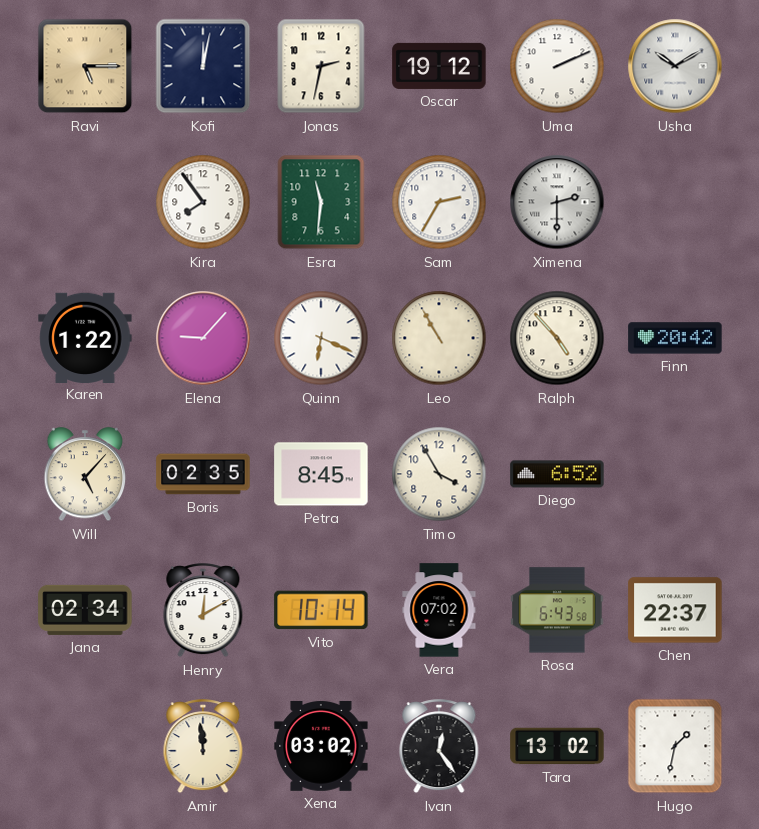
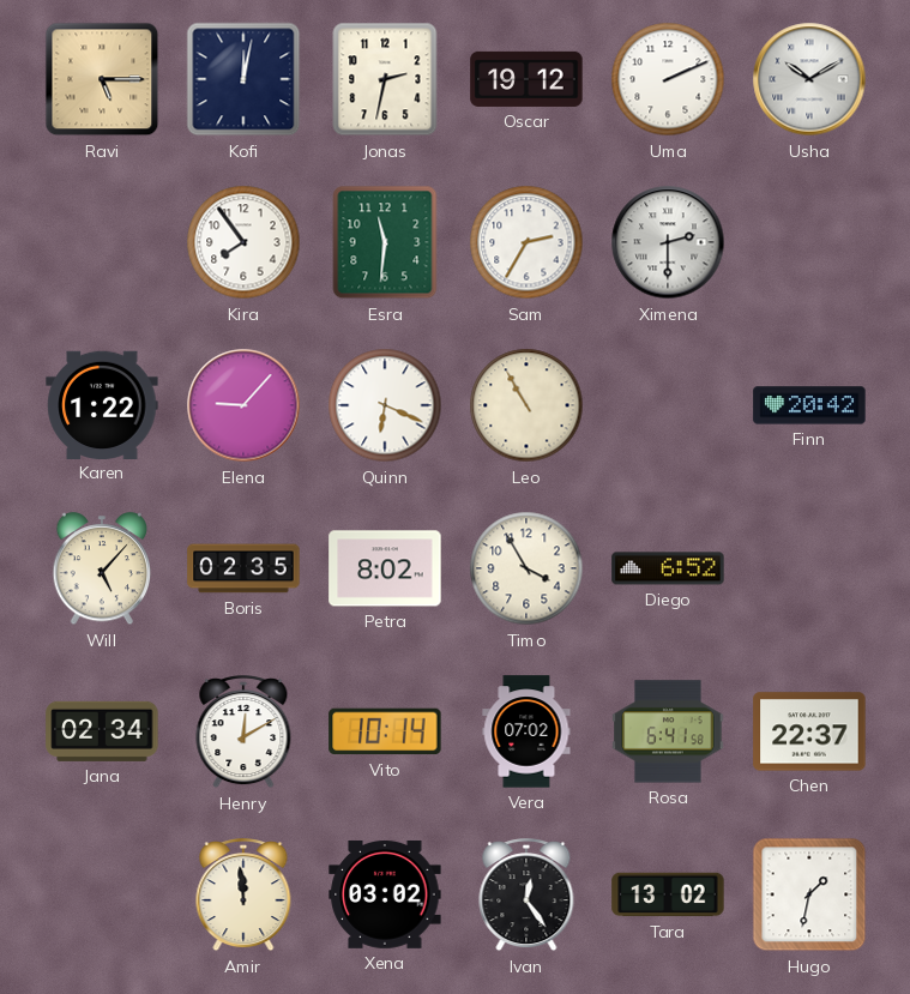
Ralph: 4:53 -> none
Petra: 8:45 -> 8:02
Rosa: 6:43 -> 6:41
